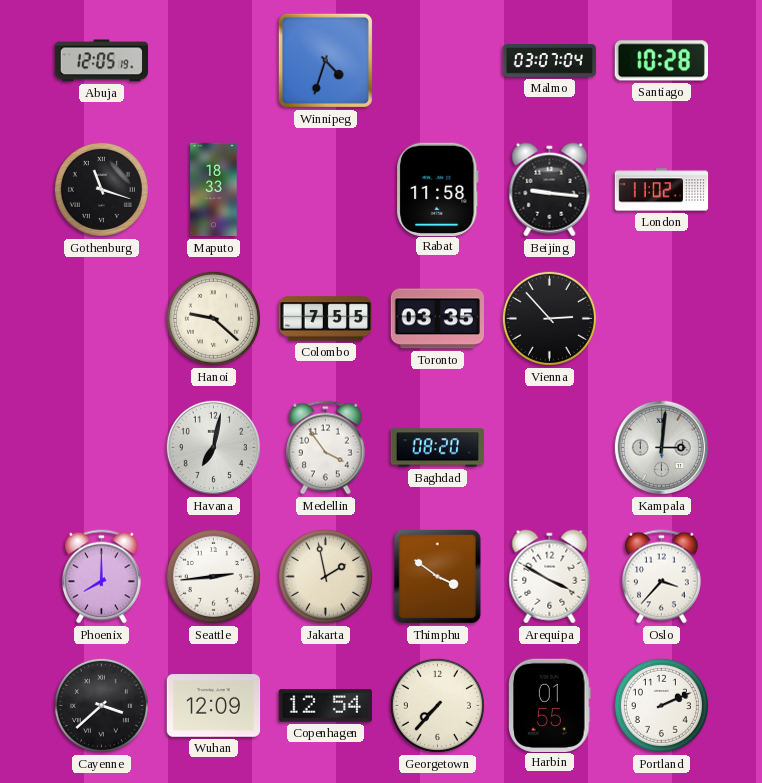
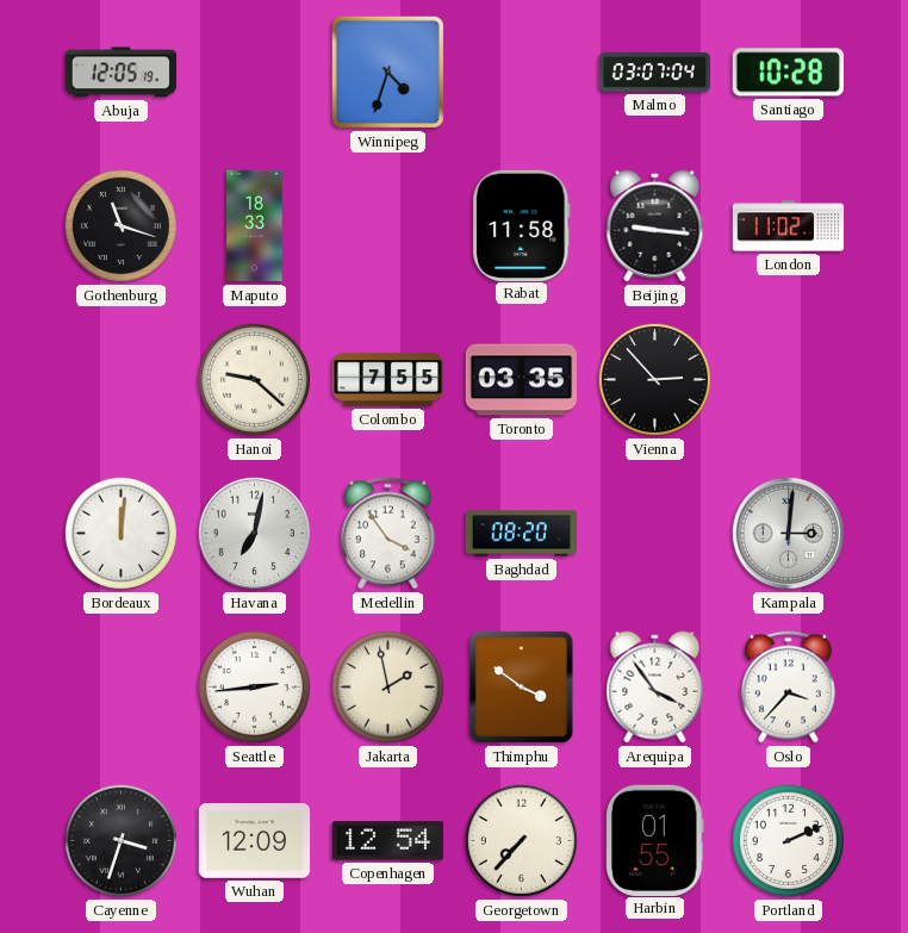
Bordeaux: none -> 12:01
Phoenix: 8:00 -> none
Arequipa: 3:50 -> 3:54
Cayenne: 3:38 -> 3:33
